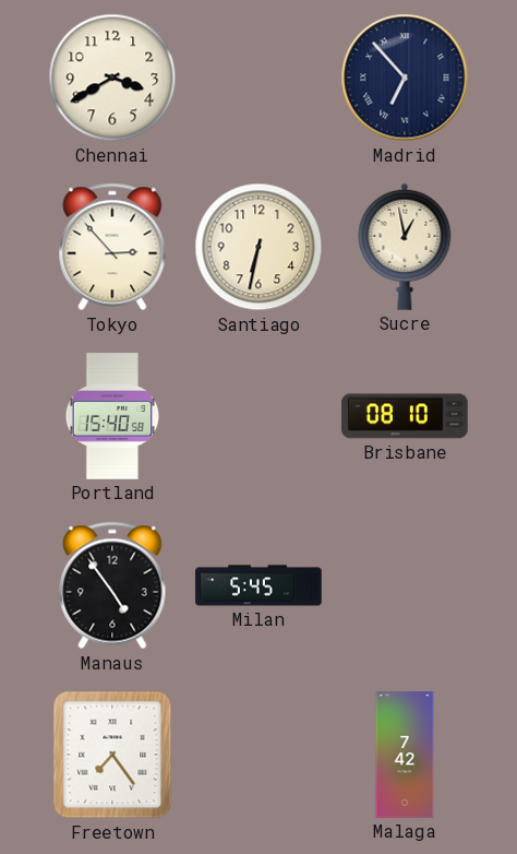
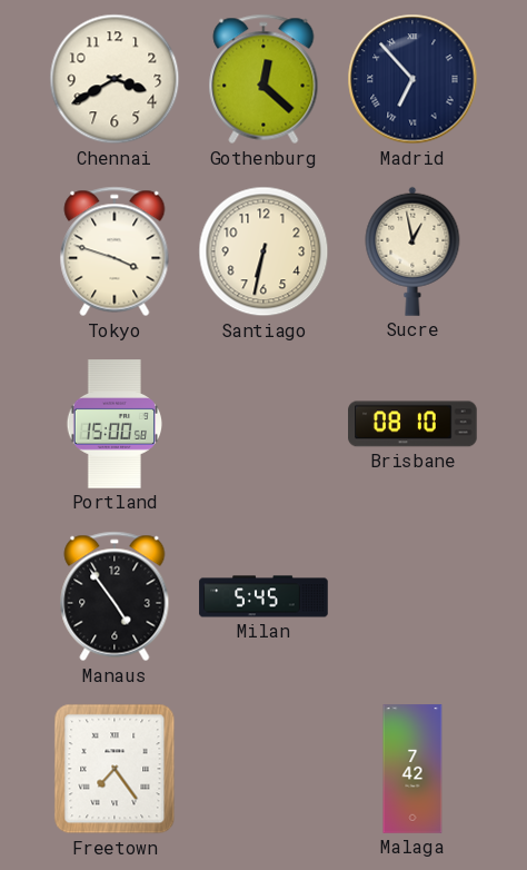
Gothenburg: none -> 12:22
Tokyo: 2:53 -> 3:48
Portland: 15:40 -> 15:00
